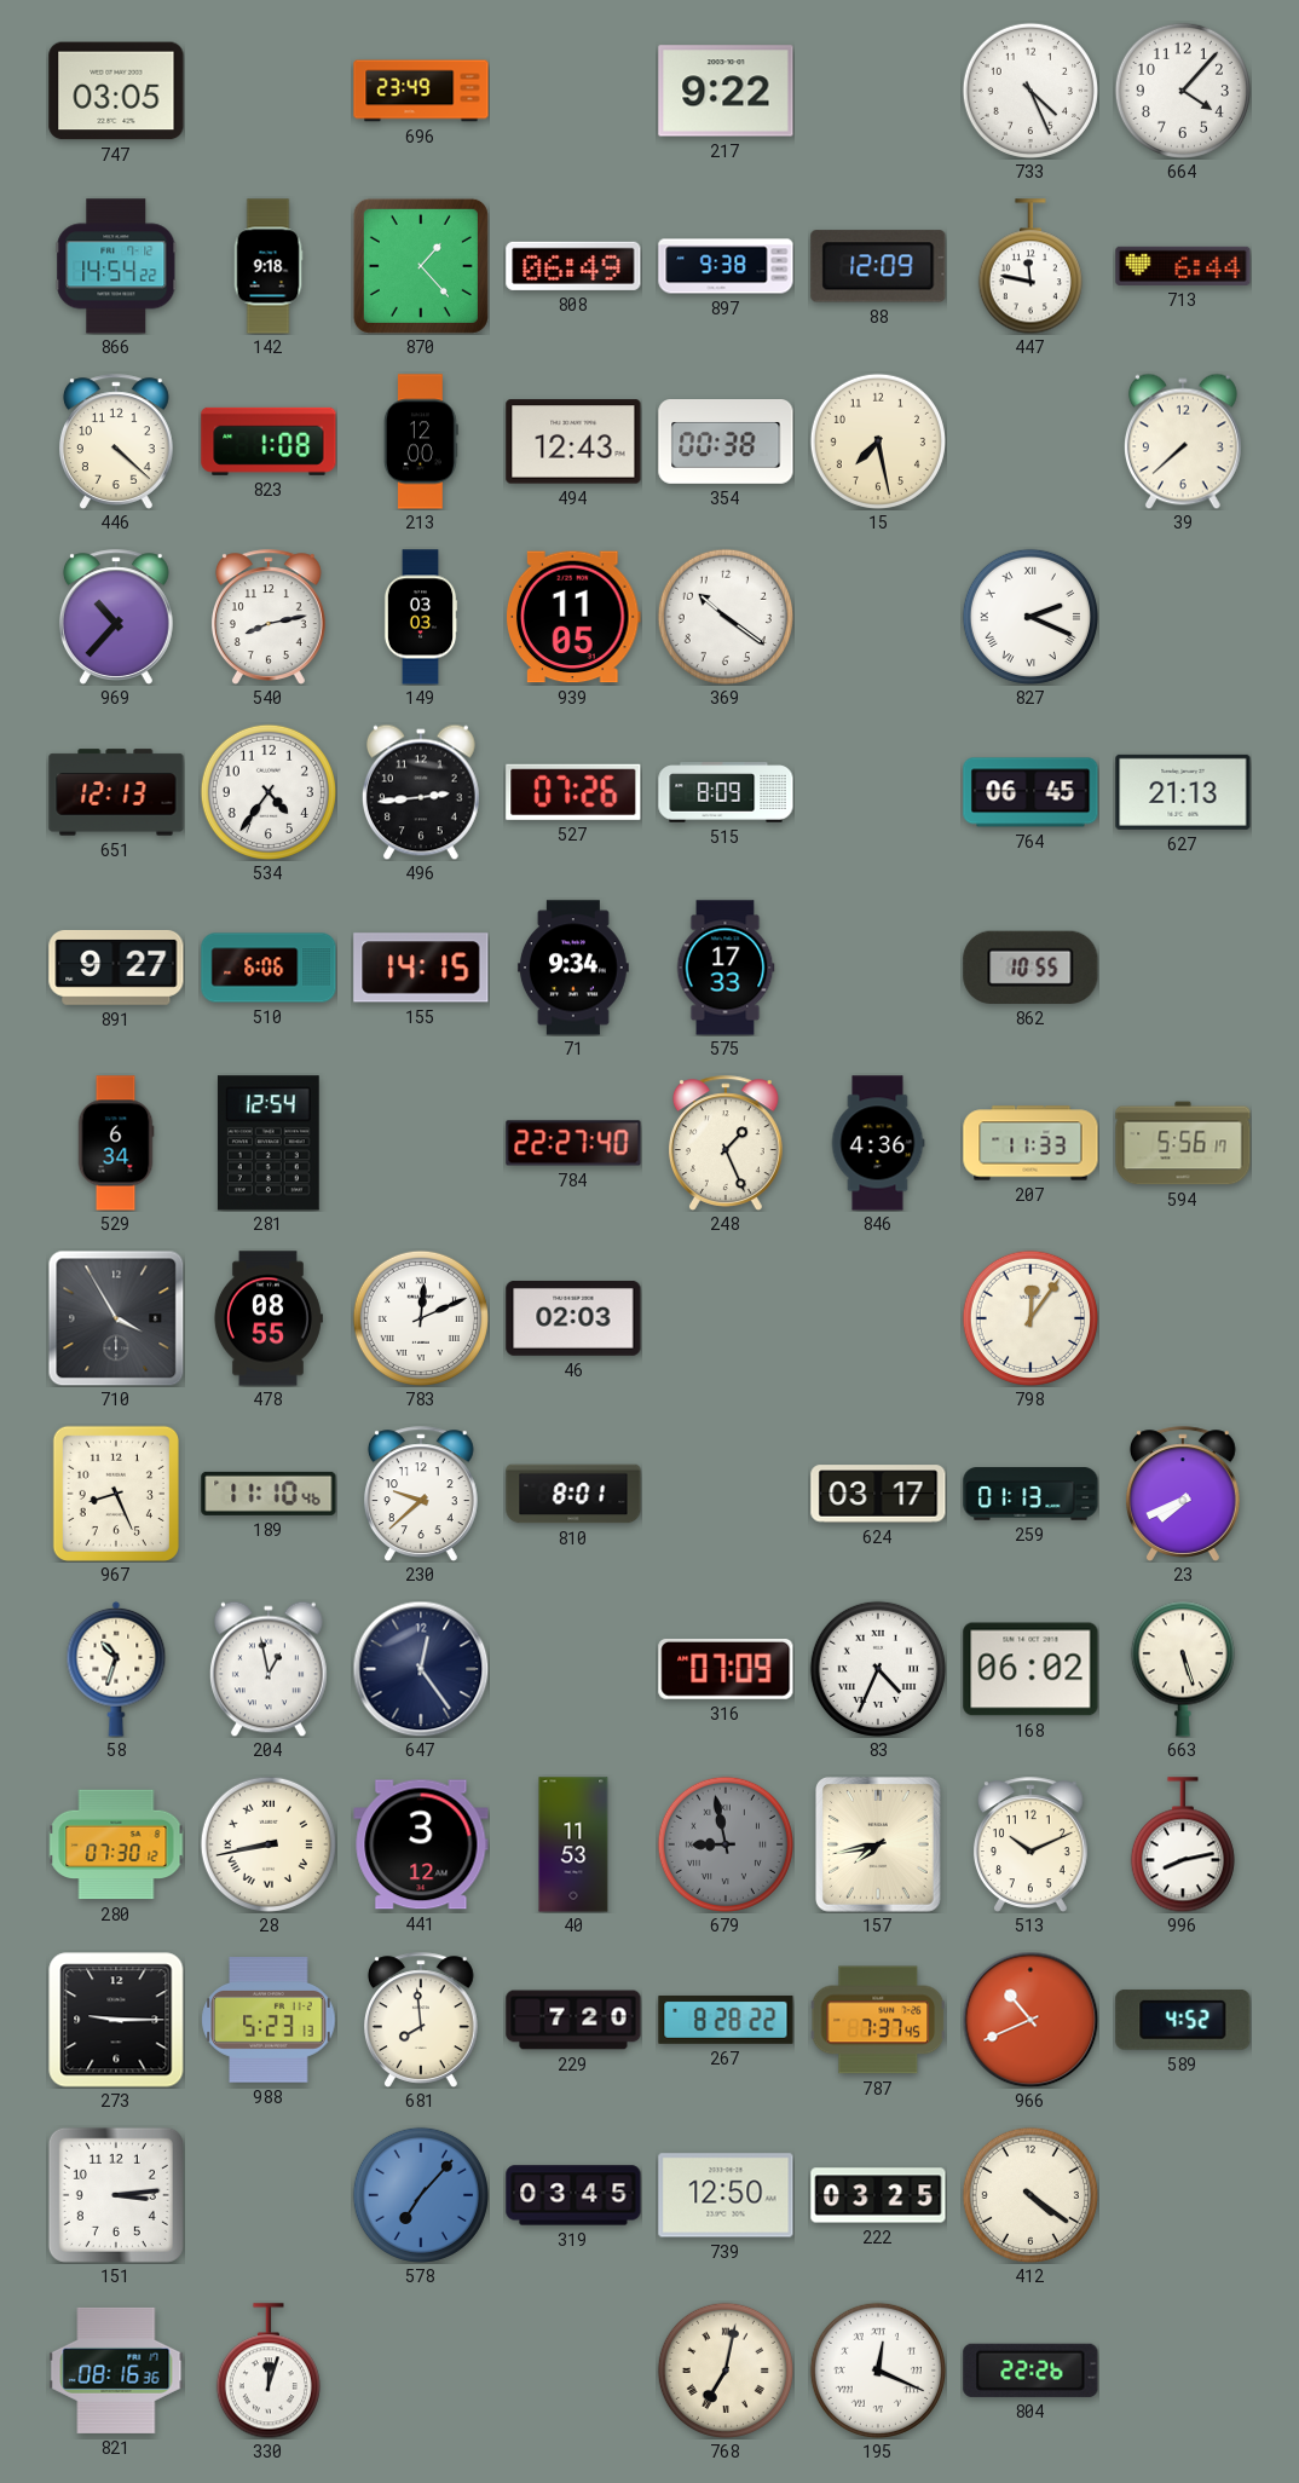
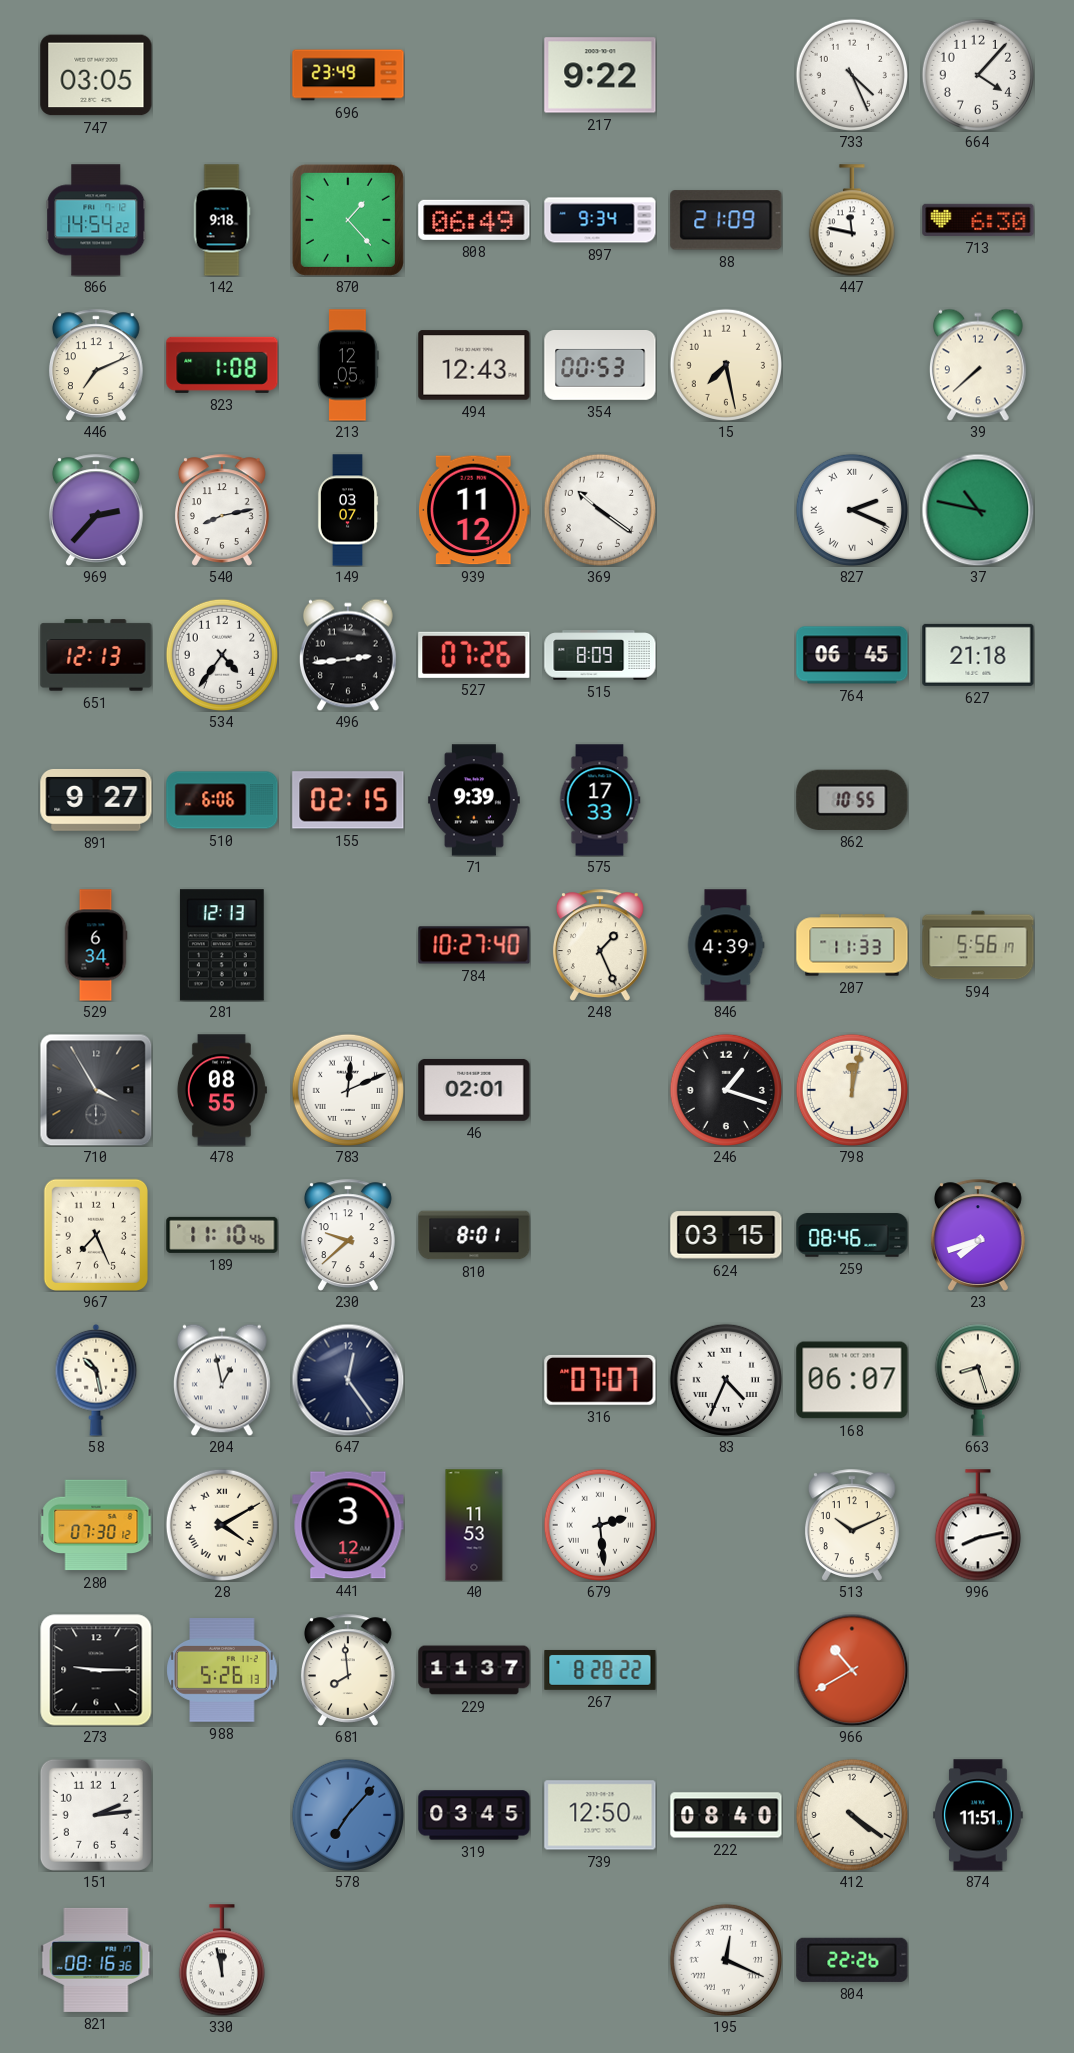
897: 9:38 -> 9:34
88: 12:09 -> 21:09
713: 6:44 -> 6:30
446: 4:22 -> 7:11
213: 12:00 -> 12:05
354: 00:38 -> 00:53
969: 10:37 -> 2:37
149: 03:03 -> 03:07
939: 11:05 -> 11:12
37: none -> 10:47
627: 21:13 -> 21:18
155: 14:15 -> 02:15
71: 9:34 -> 9:39
281: 12:54 -> 12:13
784: 22:27 -> 10:27
846: 4:36 -> 4:39
46: 02:03 -> 02:01
246: none -> 1:18
798: 12:06 -> 12:02
967: 8:26 -> 7:26
624: 03:17 -> 03:15
259: 01:13 -> 08:46
23: 7:41 -> 7:42
58: 10:33 -> 10:28
316: 07:09 -> 07:07
168: 06:02 -> 06:07
663: 5:27 -> 8:27
28: 8:43 -> 4:10
679: 8:58 -> 2:29
679 dial: grey -> white
157: 7:43 -> none
988: 5:23 -> 5:26
229: 7:20 -> 11:37
787: 7:37 -> none
966: 10:41 -> 10:40
589: 4:52 -> none
151: 3:14 -> 2:14
222: 03:25 -> 08:40
874: none -> 11:51
330: 12:03 -> 11:58
768: 7:02 -> none
